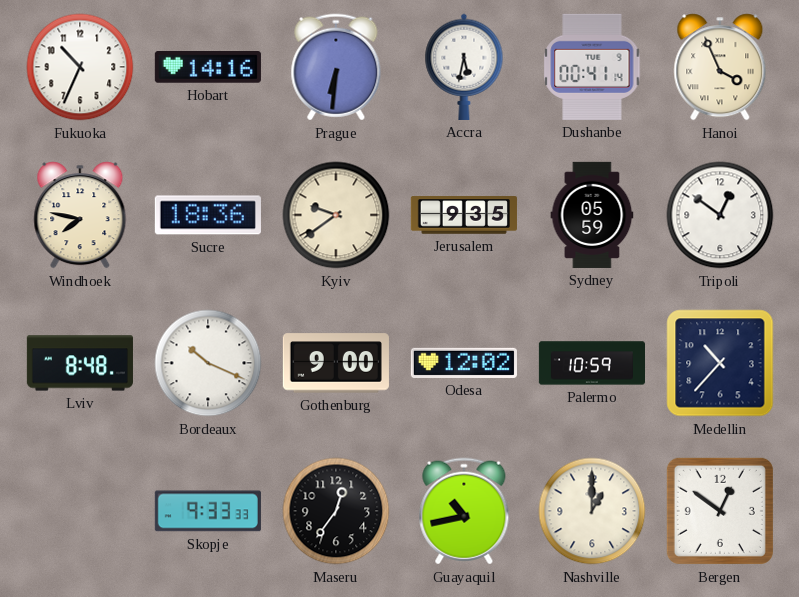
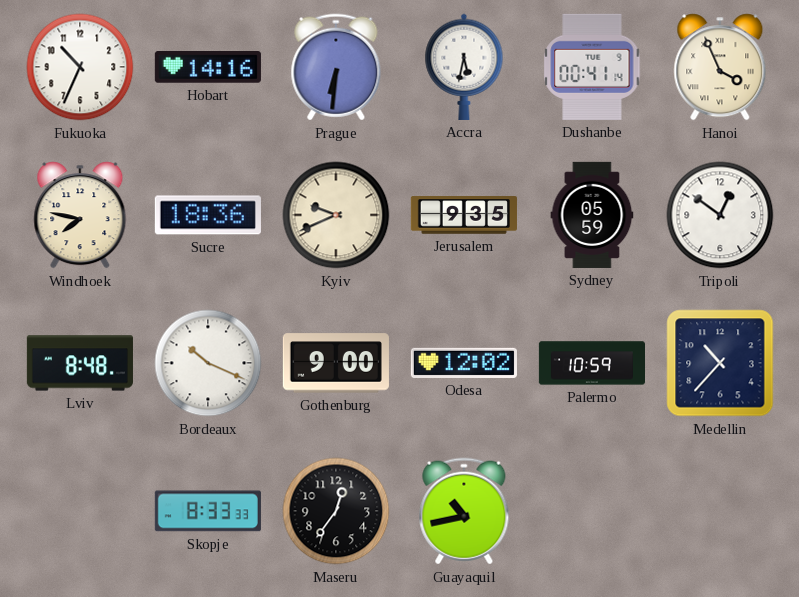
Kyiv: 9:39 -> 9:41
Skopje: 9:33 -> 8:33
Nashville: 1:00 -> none
Bergen: 12:51 -> none
